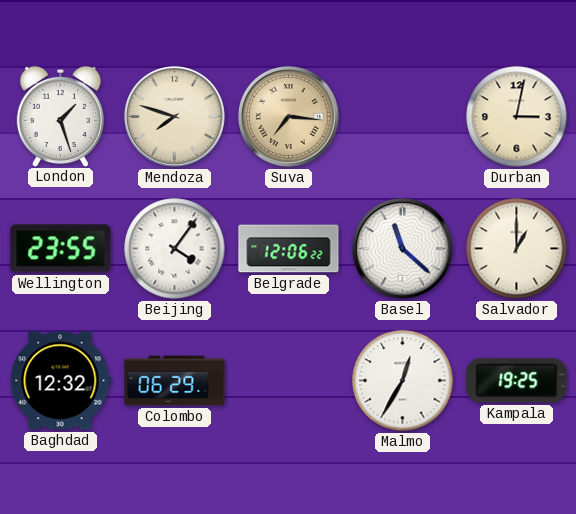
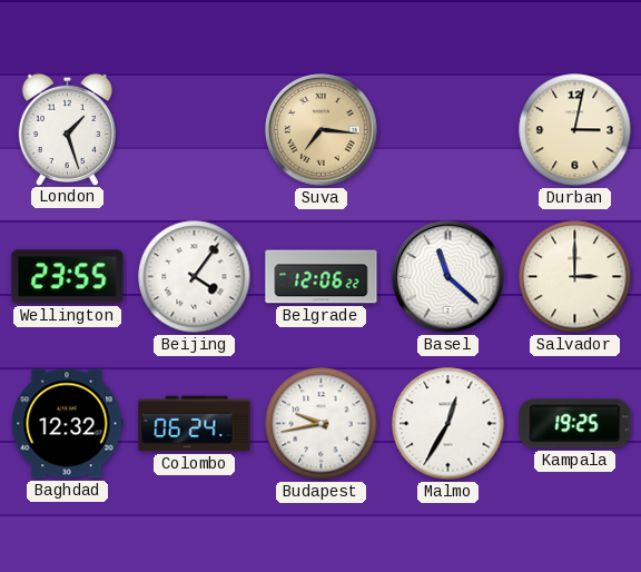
Mendoza: 7:48 -> none
Salvador: 1:00 -> 3:00
Colombo: 06:29 -> 06:24
Budapest: none -> 9:43
